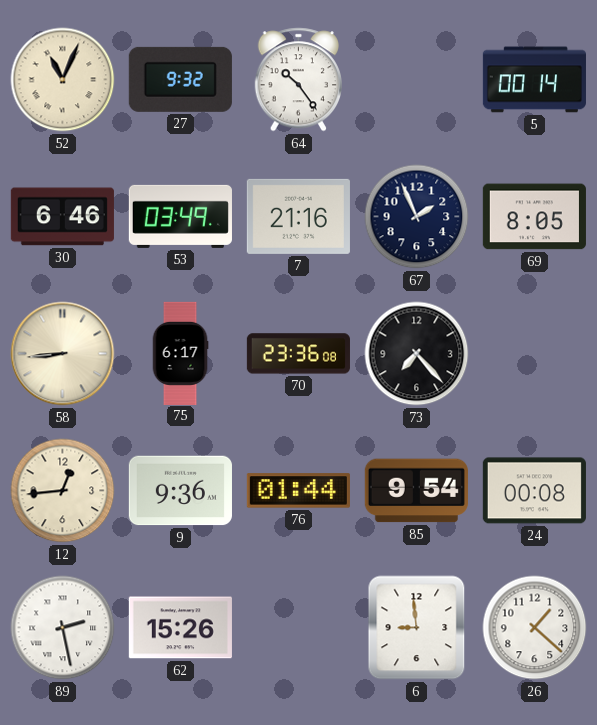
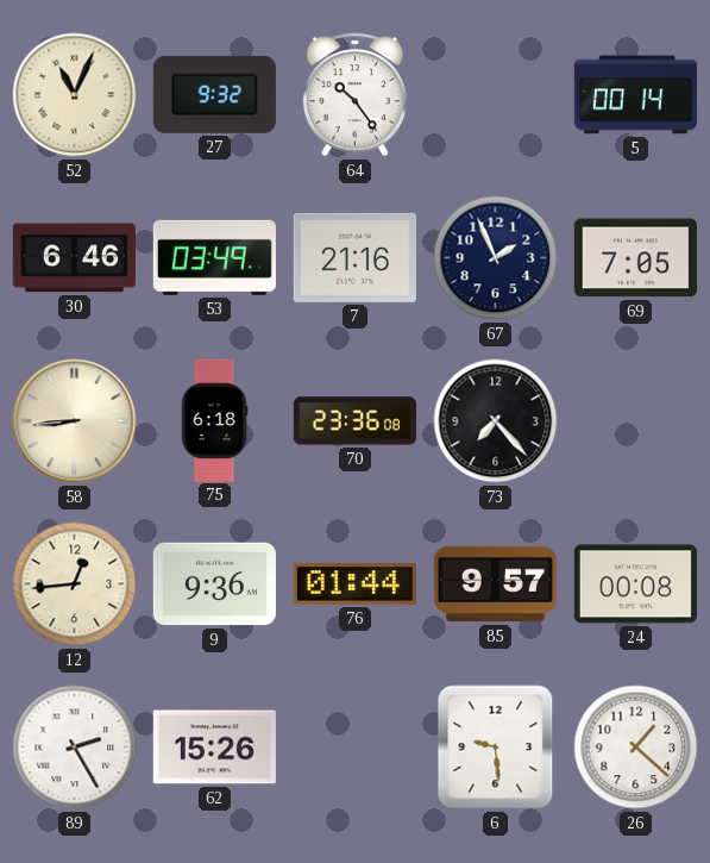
69: 8:05 -> 7:05
75: 6:17 -> 6:18
85: 9:54 -> 9:57
89: 2:28 -> 2:25
6: 8:59 -> 9:29
